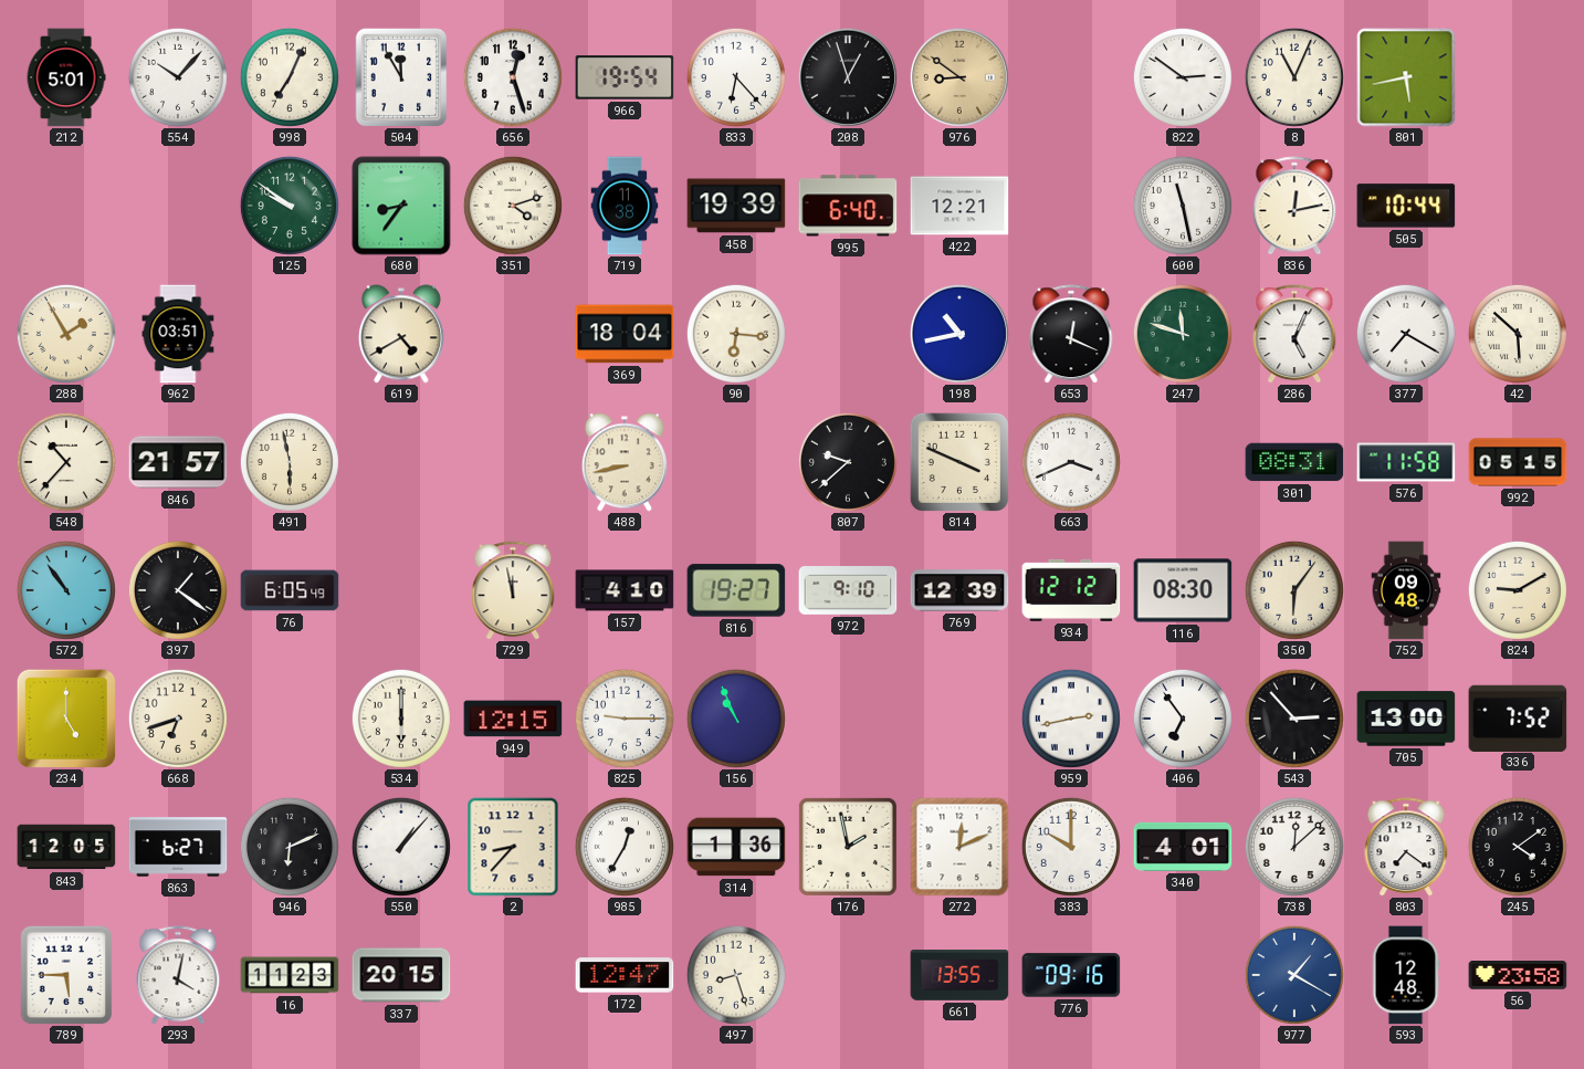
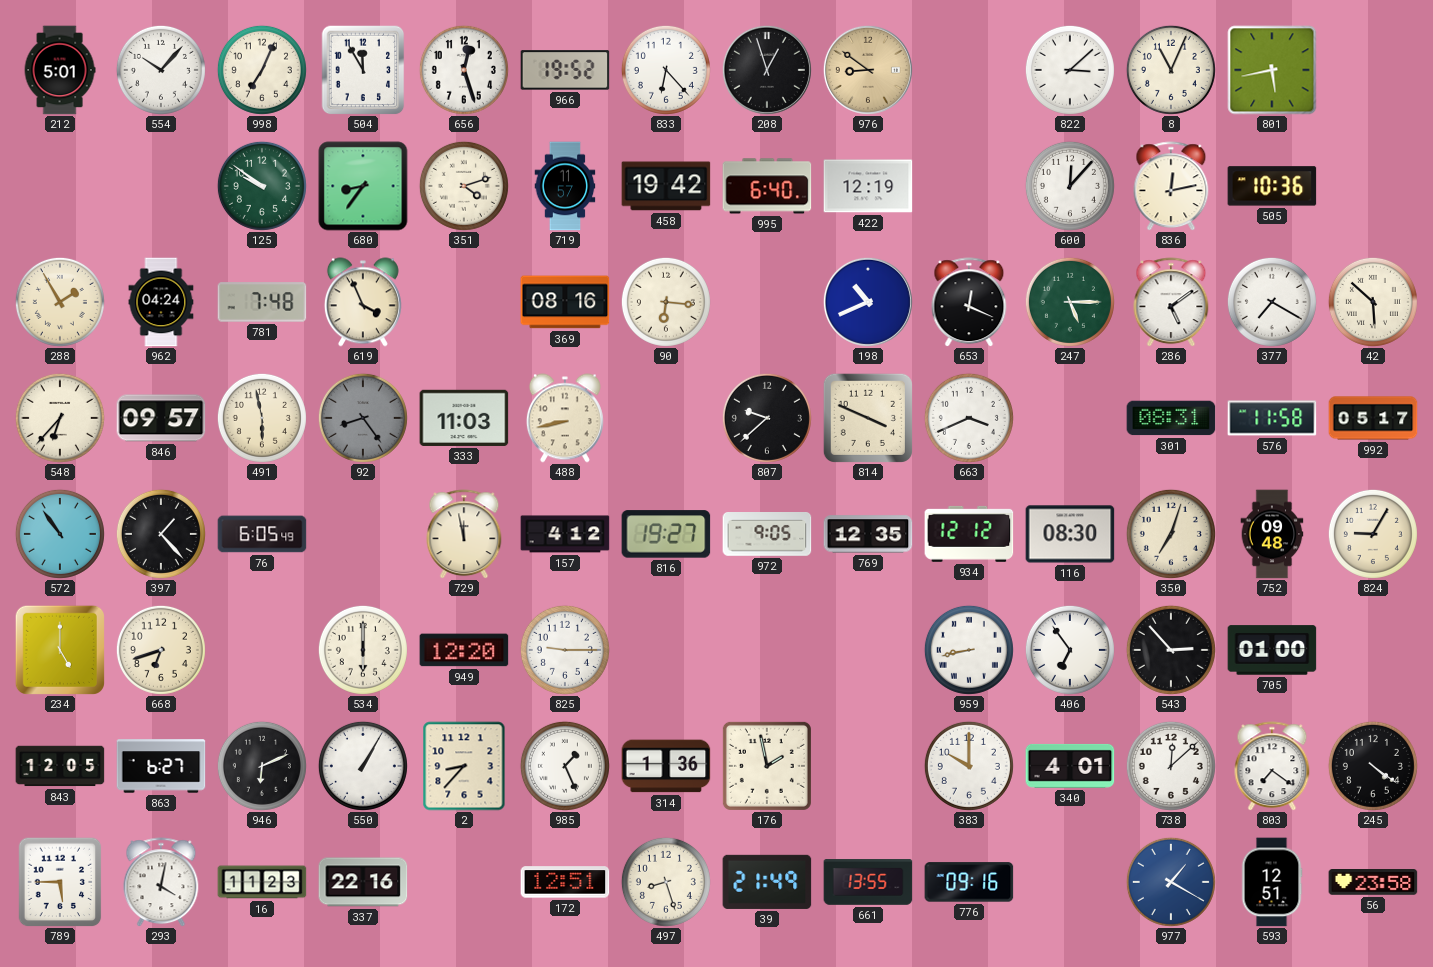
966: 19:54 -> 19:52
822: 2:51 -> 3:08
719: 11:38 -> 11:57
458: 19:39 -> 19:42
422: 12:21 -> 12:19
600: 11:28 -> 12:07
505: 10:44 -> 10:36
962: 03:51 -> 04:24
781: none -> 7:48
619: 4:40 -> 3:56
369: 18:04 -> 08:16
198: 10:43 -> 10:41
247: 11:48 -> 5:15
286: 5:04 -> 5:09
548: 10:37 -> 6:37
846: 21:57 -> 09:57
92: none -> 8:24
333: none -> 11:03
992: 05:15 -> 05:17
397: 1:21 -> 1:23
157: 4:10 -> 4:12
972: 9:10 -> 9:05
769: 12:39 -> 12:35
350: 6:06 -> 7:03
824: 9:10 -> 9:05
949: 12:15 -> 12:20
156: 10:56 -> none
959: 2:43 -> 8:43
705: 13:00 -> 01:00
336: 7:52 -> none
550: 1:07 -> 1:05
985: 12:35 -> 1:26
272: 12:11 -> none
245: 4:09 -> 4:21
337: 20:15 -> 22:16
172: 12:47 -> 12:51
39: none -> 21:49
593: 12:48 -> 12:51
